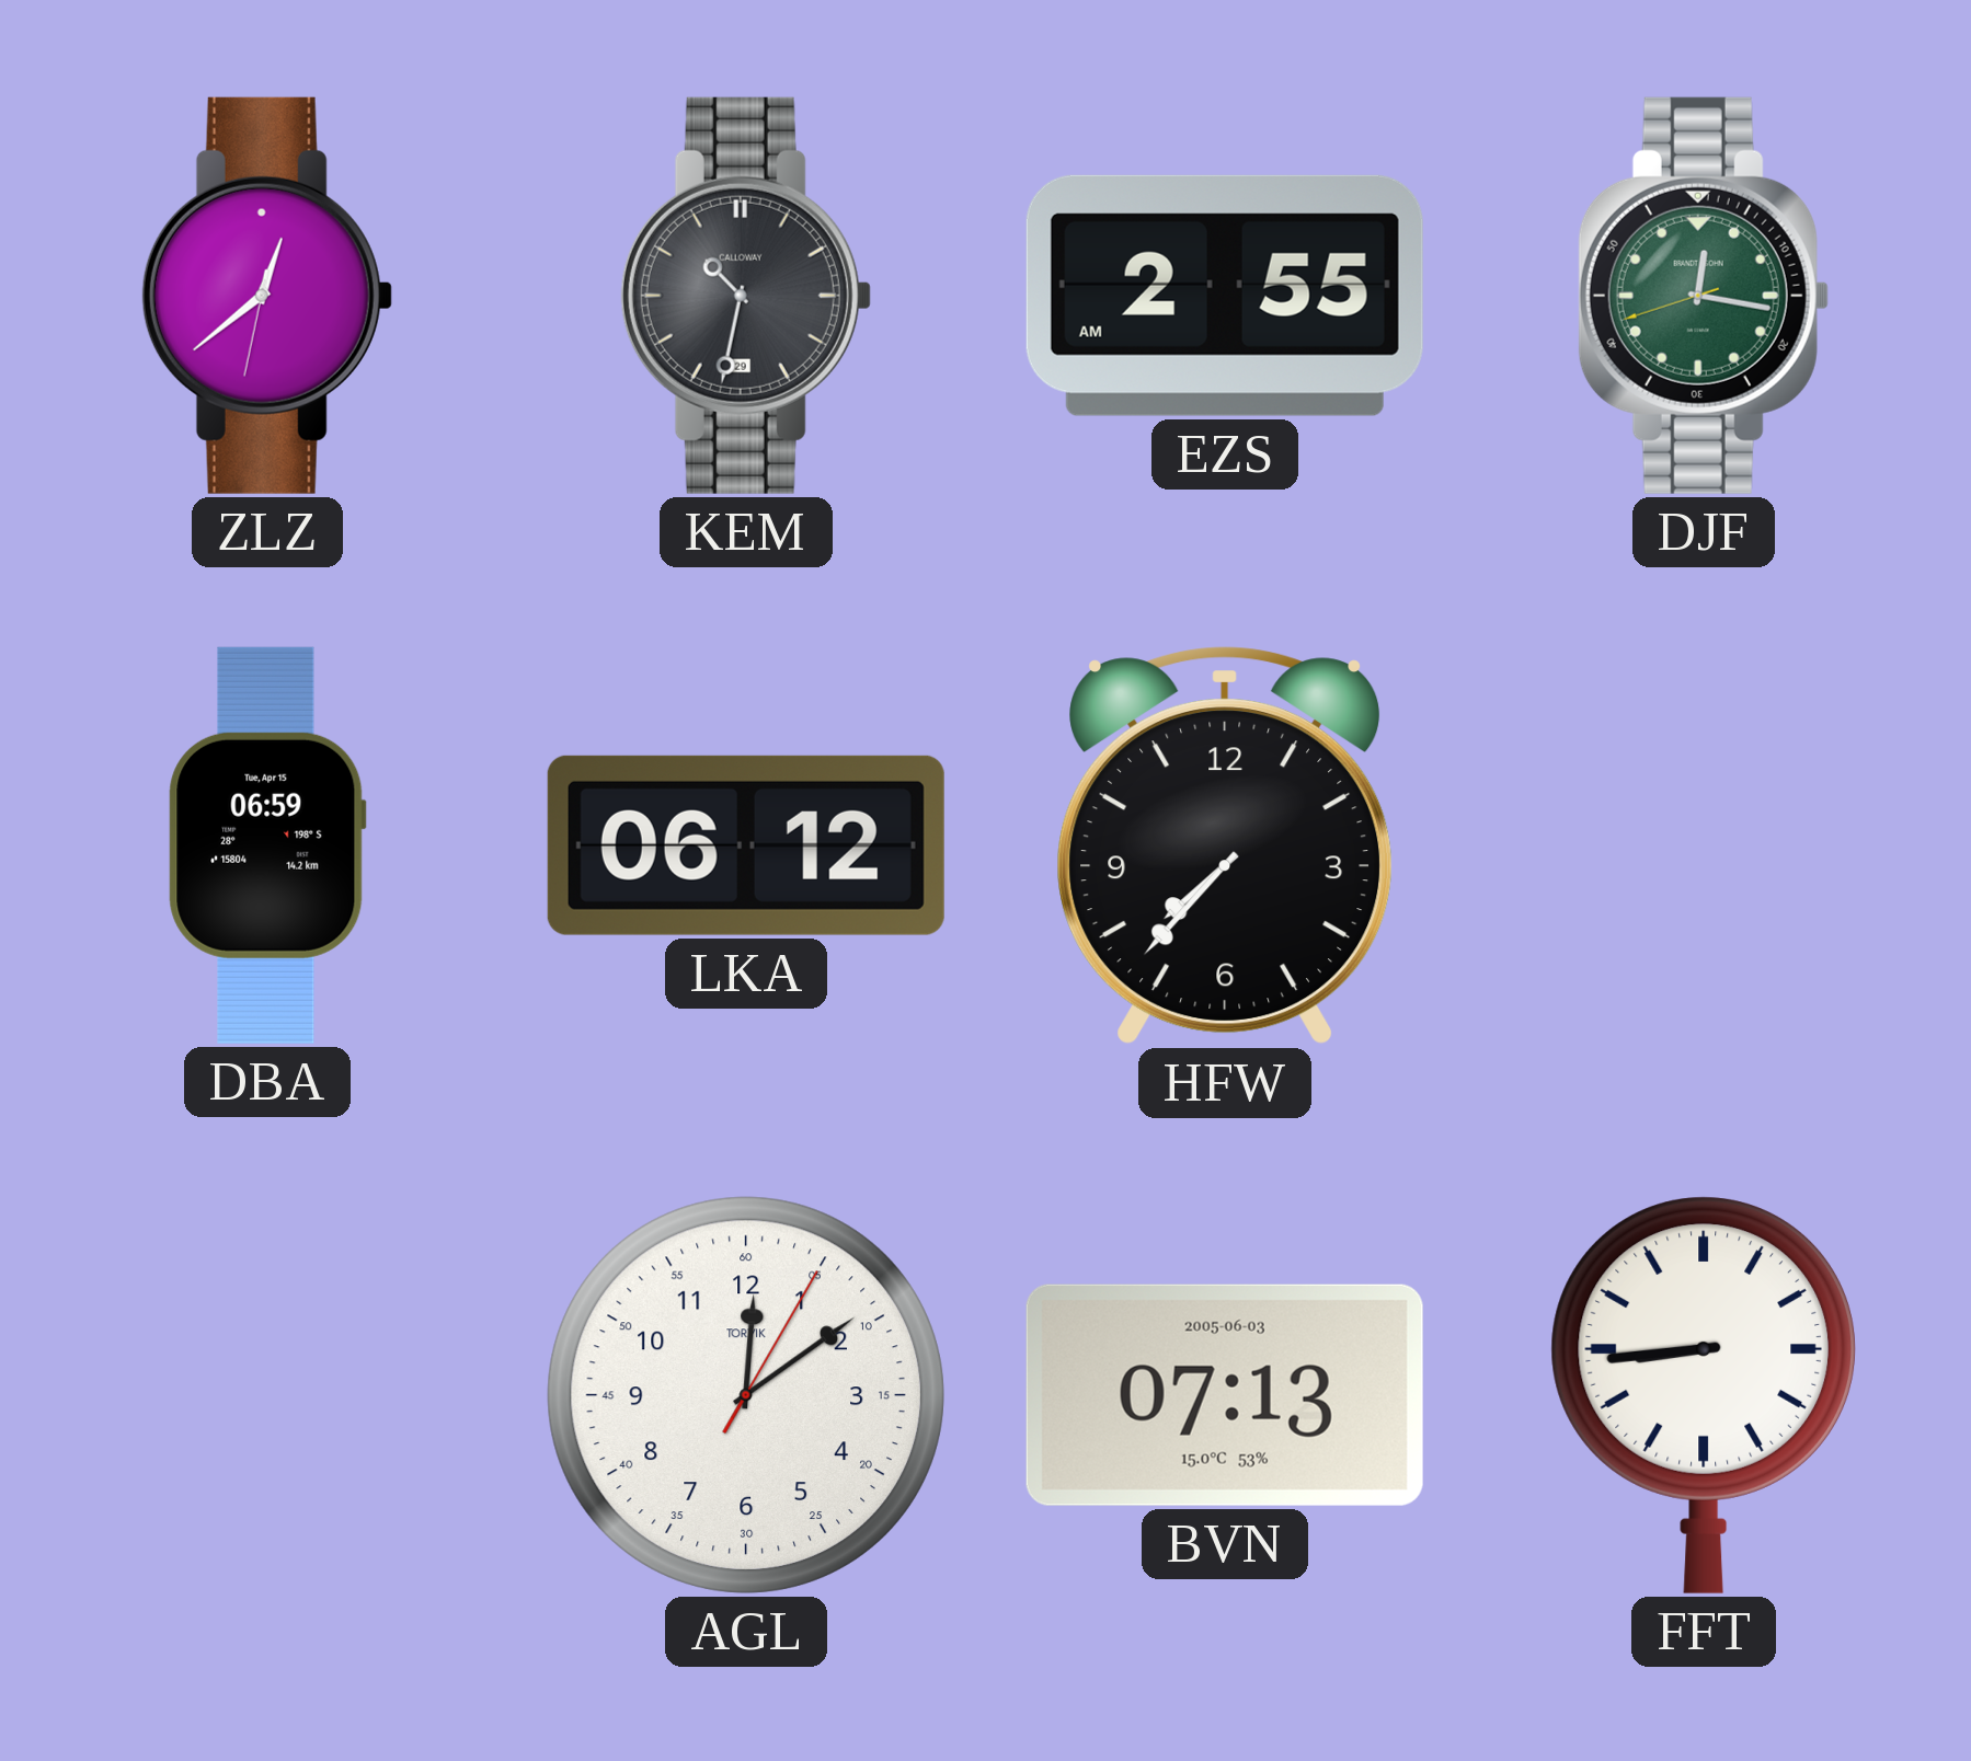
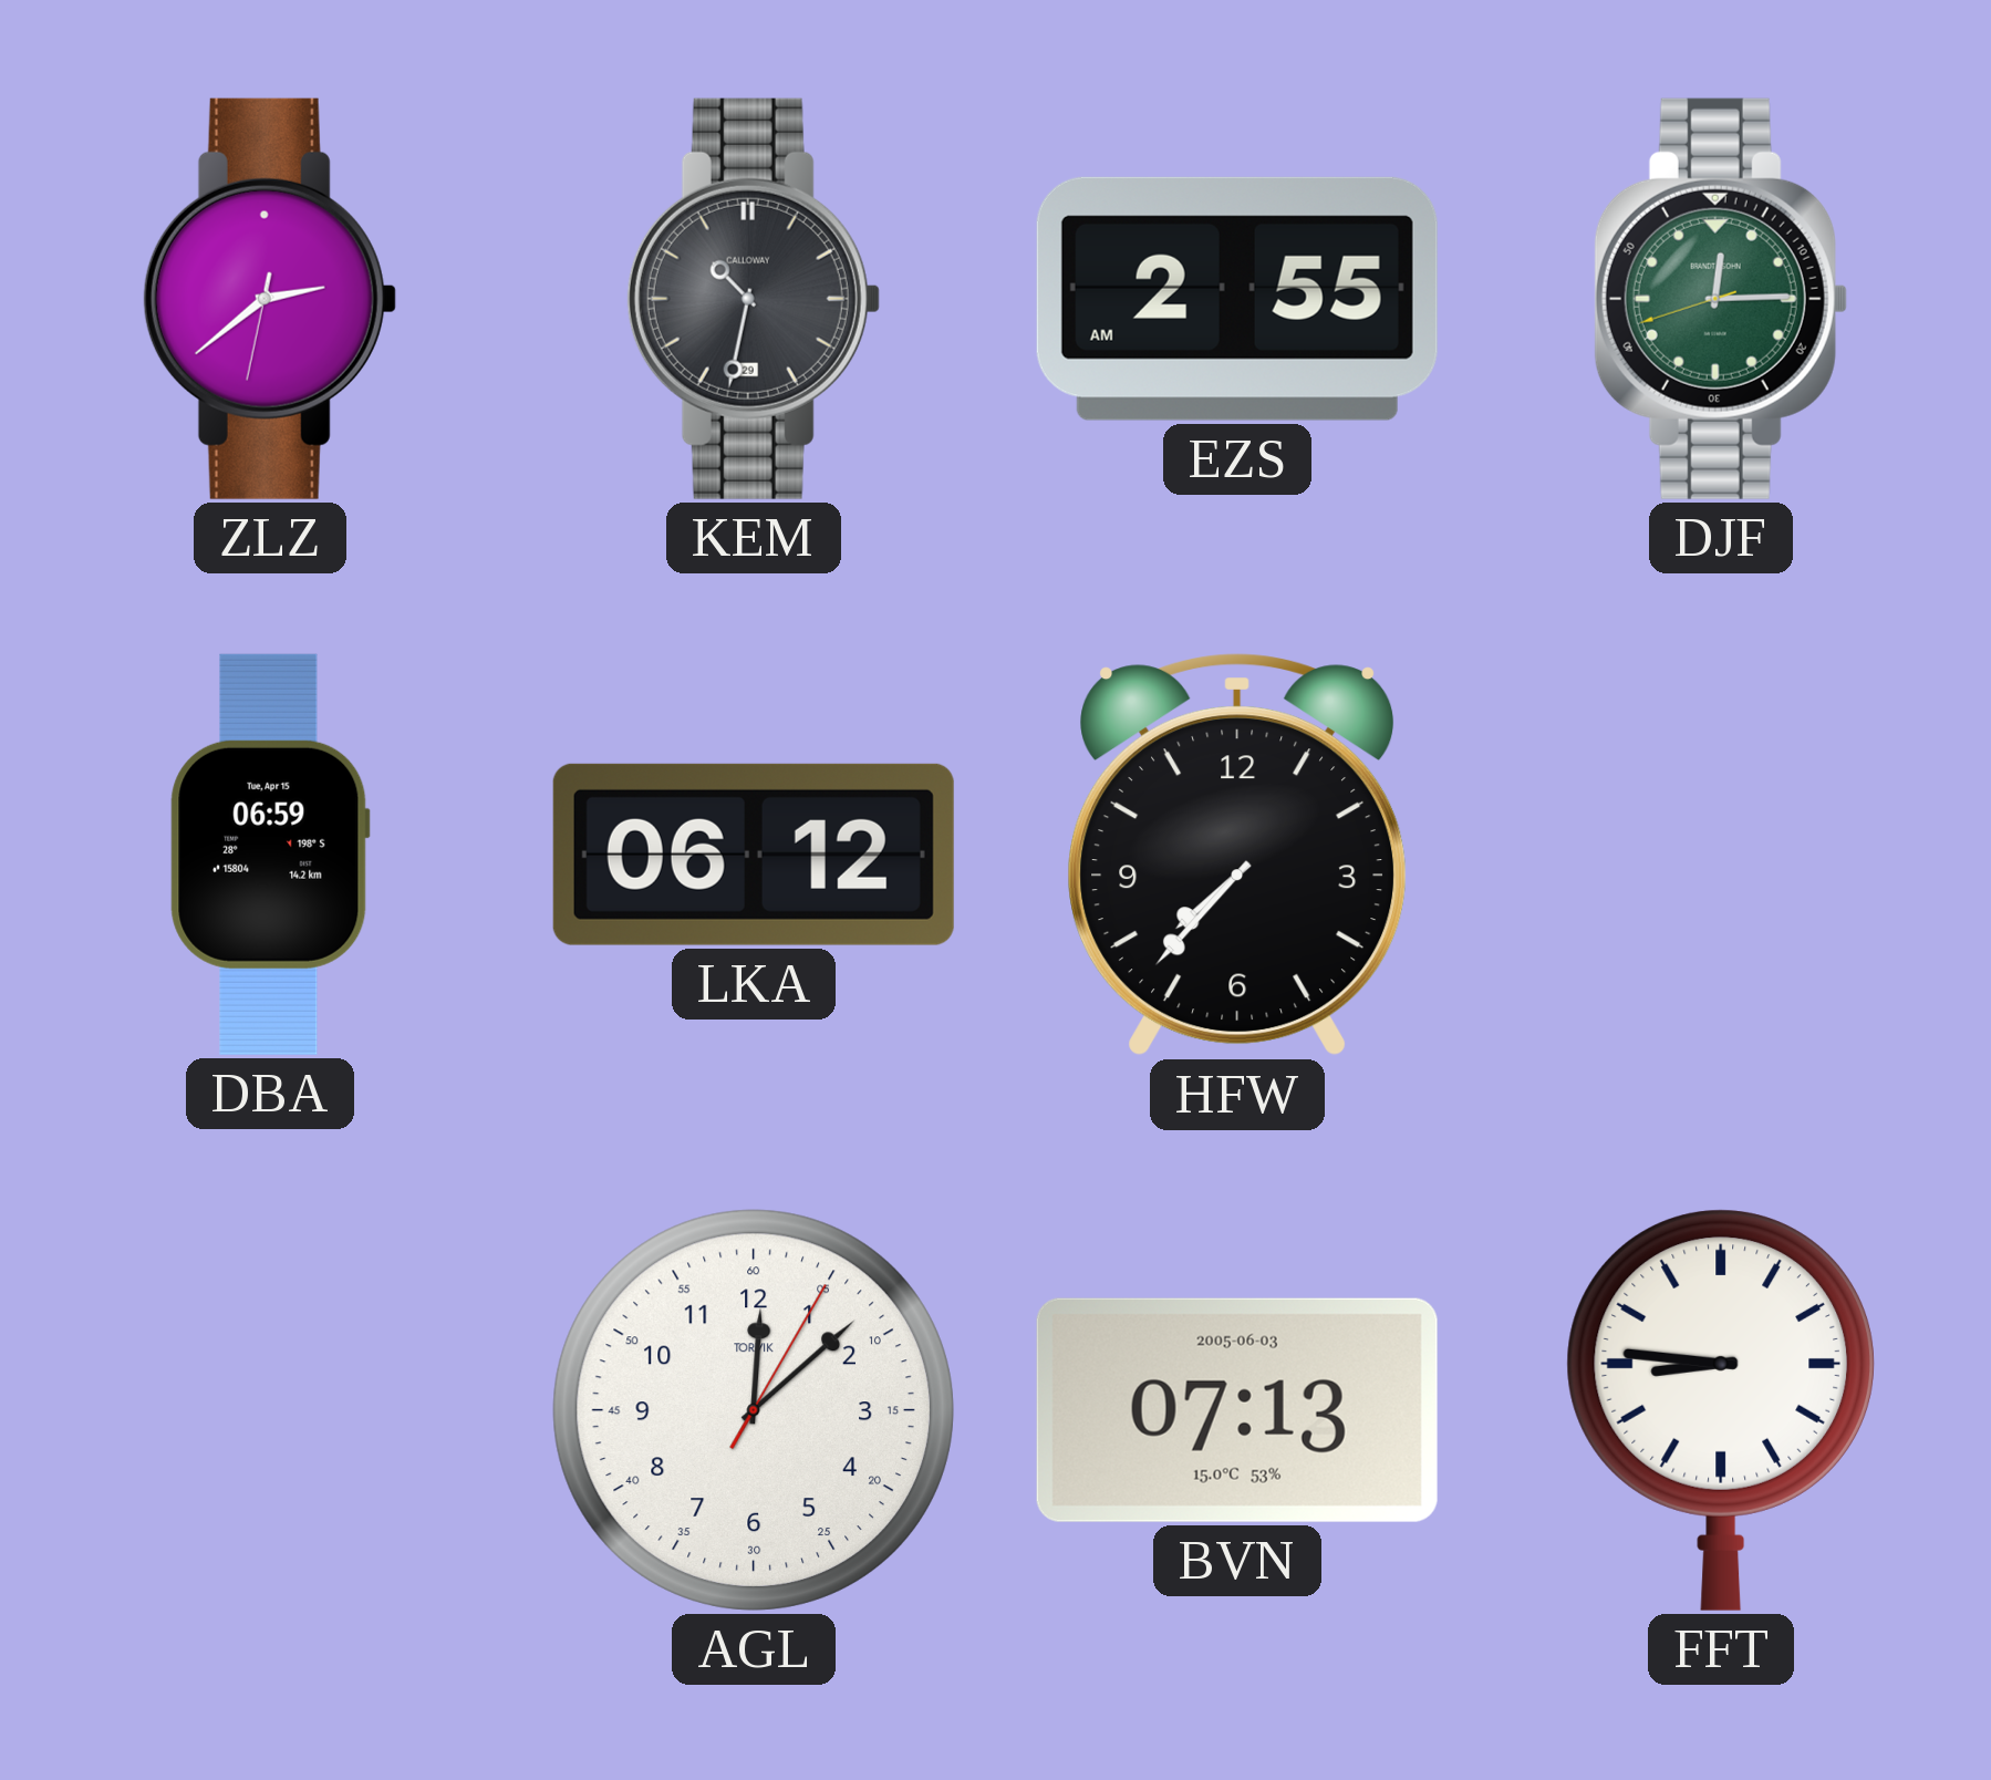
ZLZ: 12:38 -> 2:38
DJF: 12:16 -> 12:14
AGL: 12:09 -> 12:08
FFT: 8:44 -> 8:46
